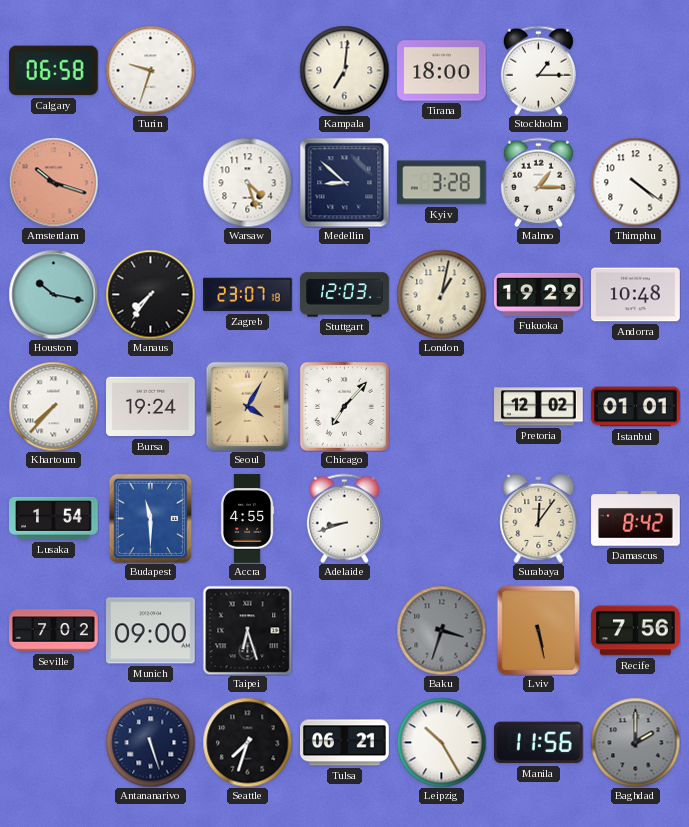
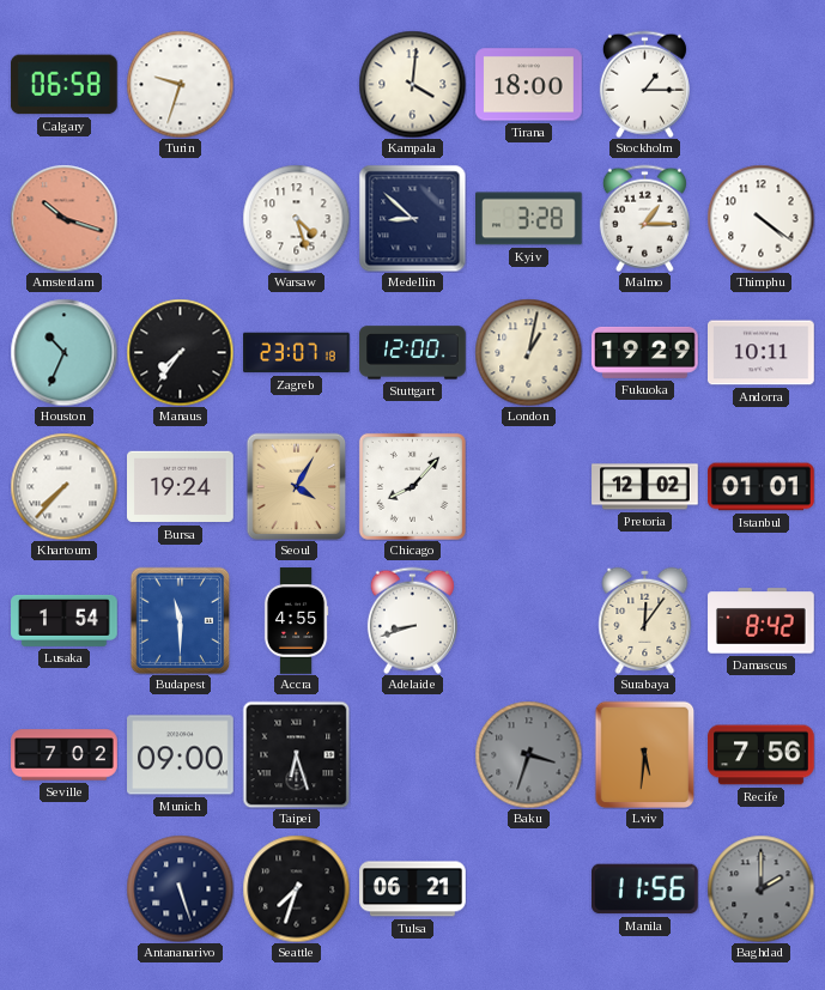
Kampala: 7:01 -> 4:01
Houston: 10:17 -> 10:34
Stuttgart: 12:03 -> 12:00
Andorra: 10:48 -> 10:11
Chicago: 7:07 -> 8:07
Lviv: 5:28 -> 5:31
Leipzig: 10:25 -> none
